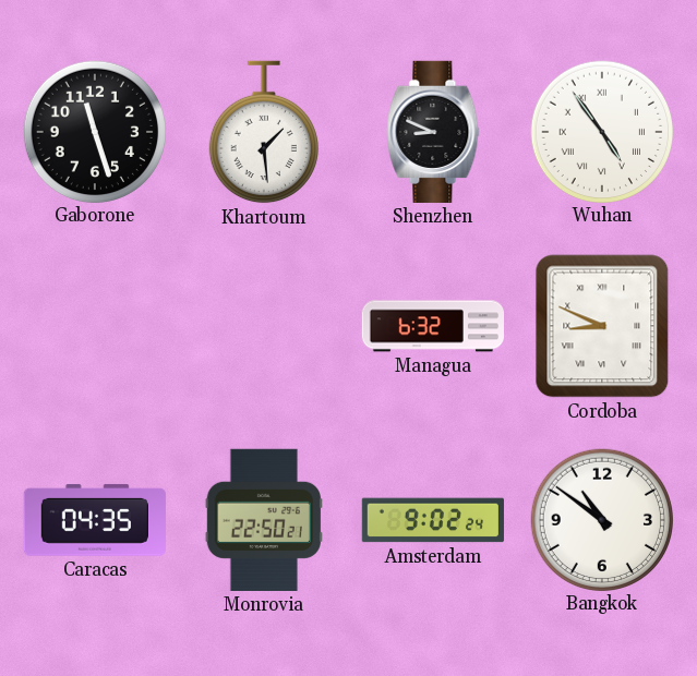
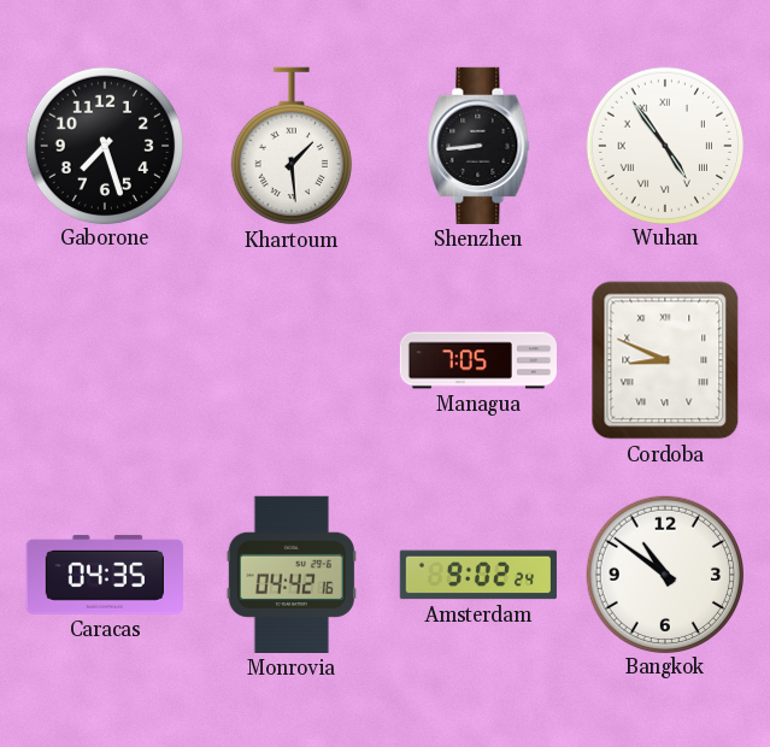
Gaborone: 11:27 -> 7:27
Shenzhen: 8:49 -> 8:44
Managua: 6:32 -> 7:05
Monrovia: 22:50 -> 04:42
